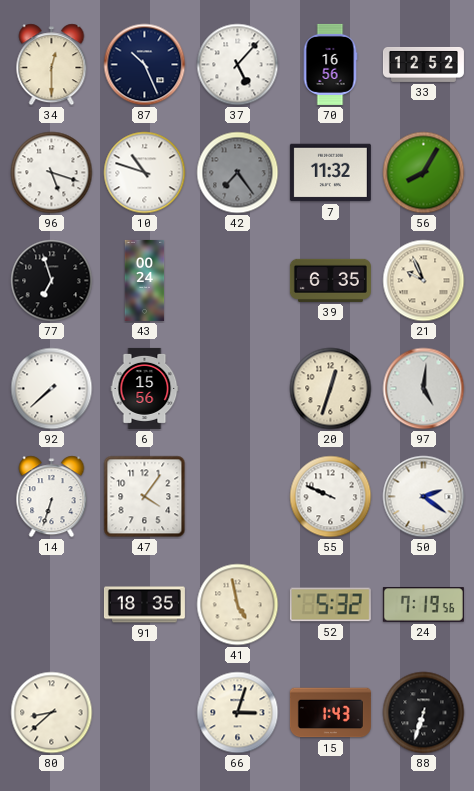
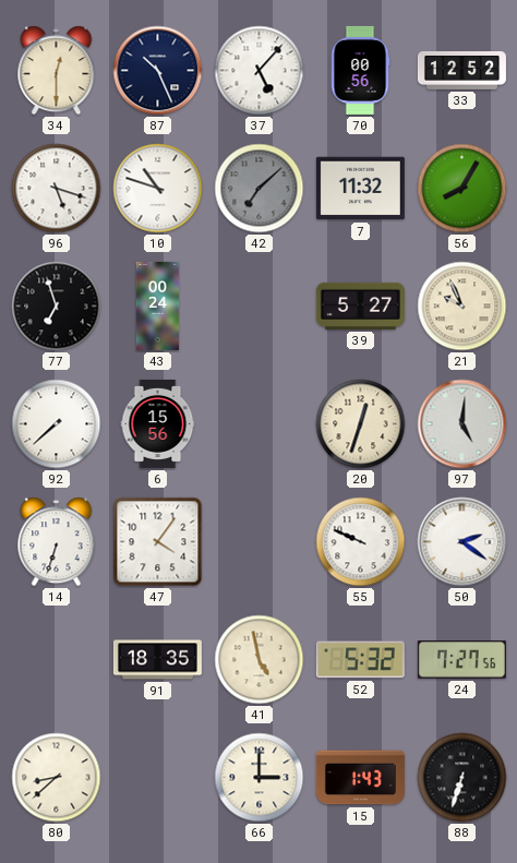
70: 16:56 -> 00:56
42: 7:24 -> 7:08
39: 6:35 -> 5:27
24: 7:19 -> 7:27
66: 3:03 -> 3:00
